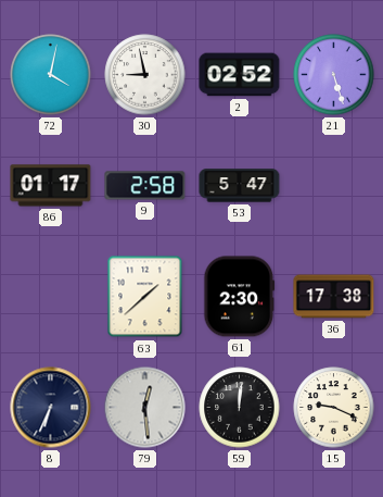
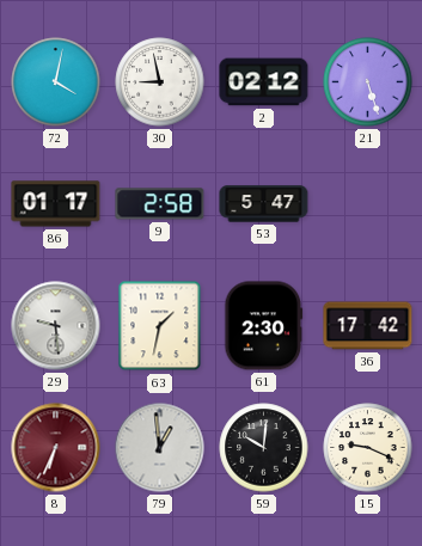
2: 02:52 -> 02:12
29: none -> 9:29
63: 1:38 -> 1:32
36: 17:38 -> 17:42
8 dial: navy -> burgundy
79: 12:29 -> 12:59
59: 12:01 -> 10:01
